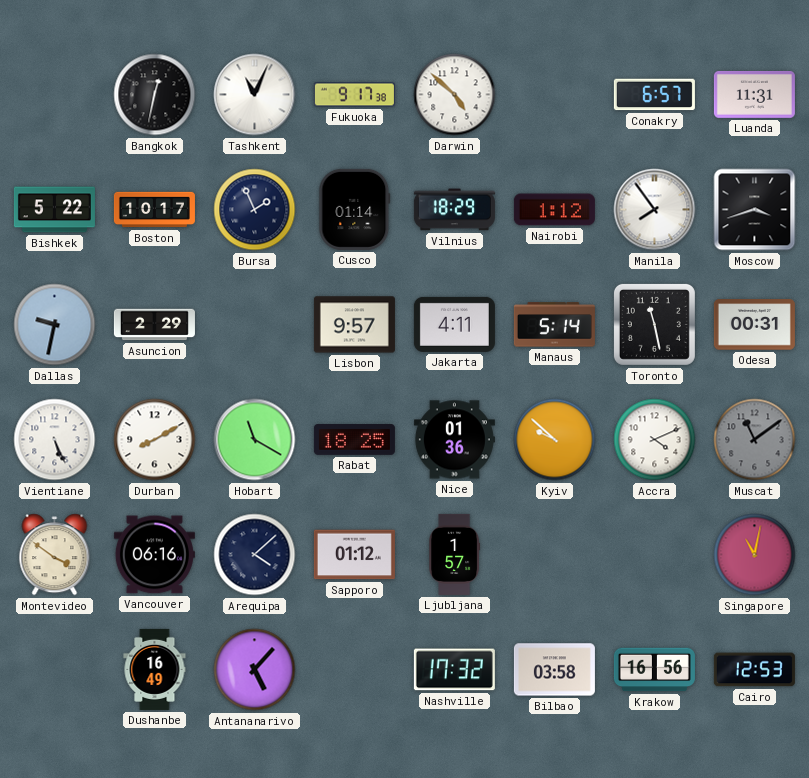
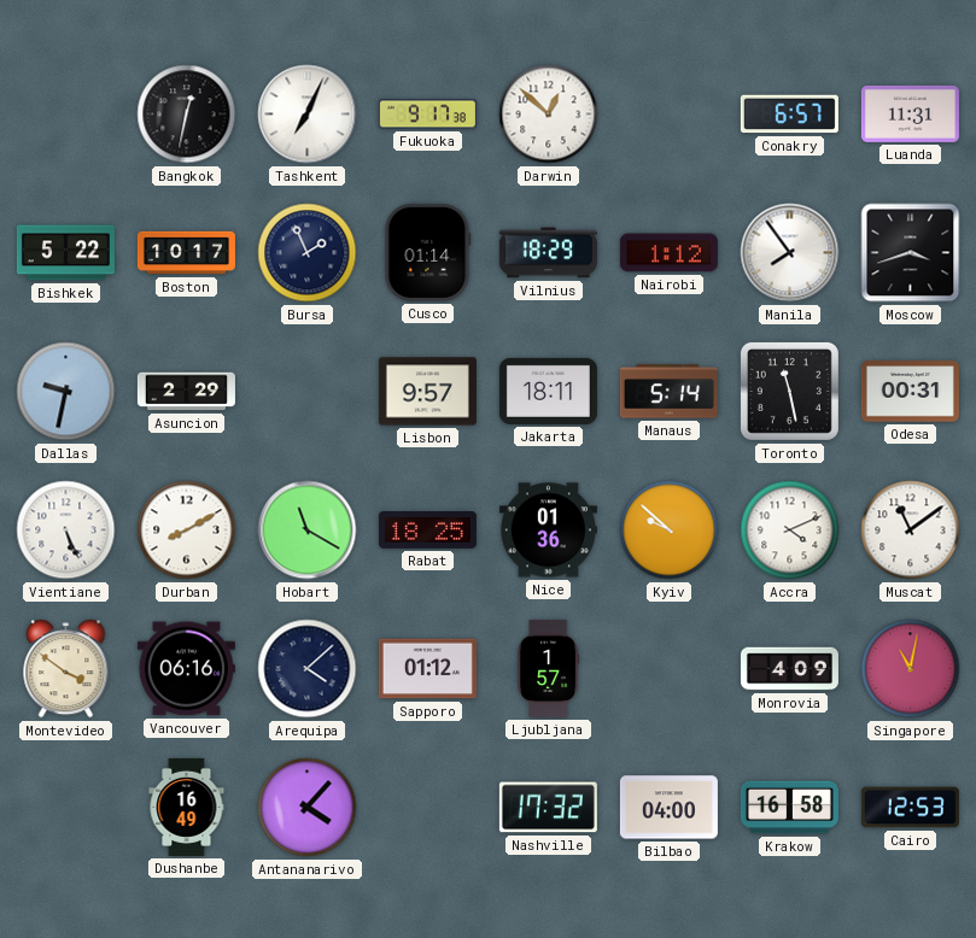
Tashkent: 11:04 -> 7:04
Darwin: 4:52 -> 12:52
Jakarta: 4:11 -> 18:11
Muscat dial: grey -> white
Monrovia: none -> 4:09
Antananarivo: 5:07 -> 4:07
Bilbao: 03:58 -> 04:00
Krakow: 16:56 -> 16:58
